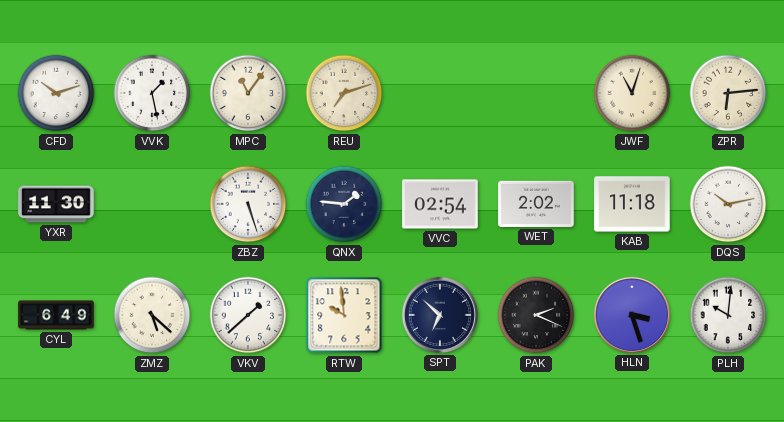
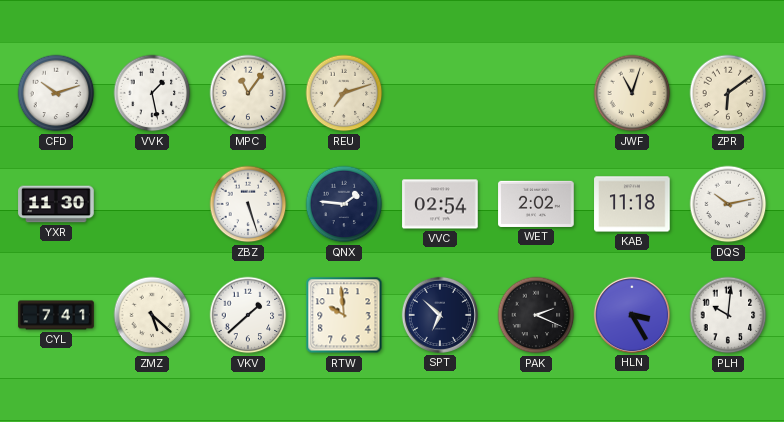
ZPR: 6:14 -> 6:09
CYL: 6:49 -> 7:41
HLN: 3:27 -> 3:25
